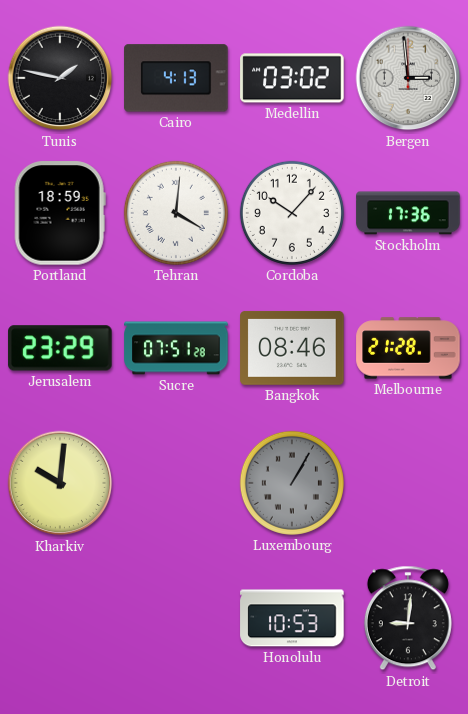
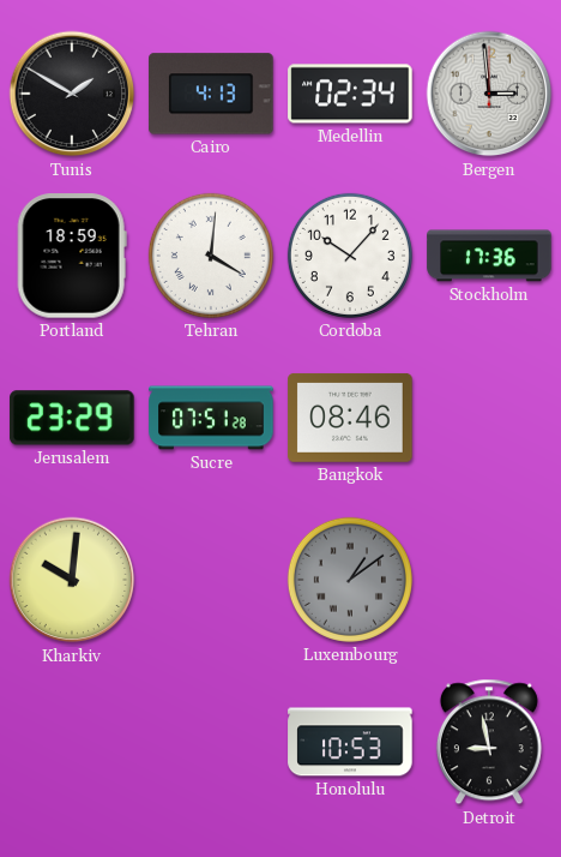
Tunis: 1:47 -> 1:50
Medellin: 03:02 -> 02:34
Melbourne: 21:28 -> none
Luxembourg: 1:05 -> 1:09
Detroit: 9:01 -> 8:58
